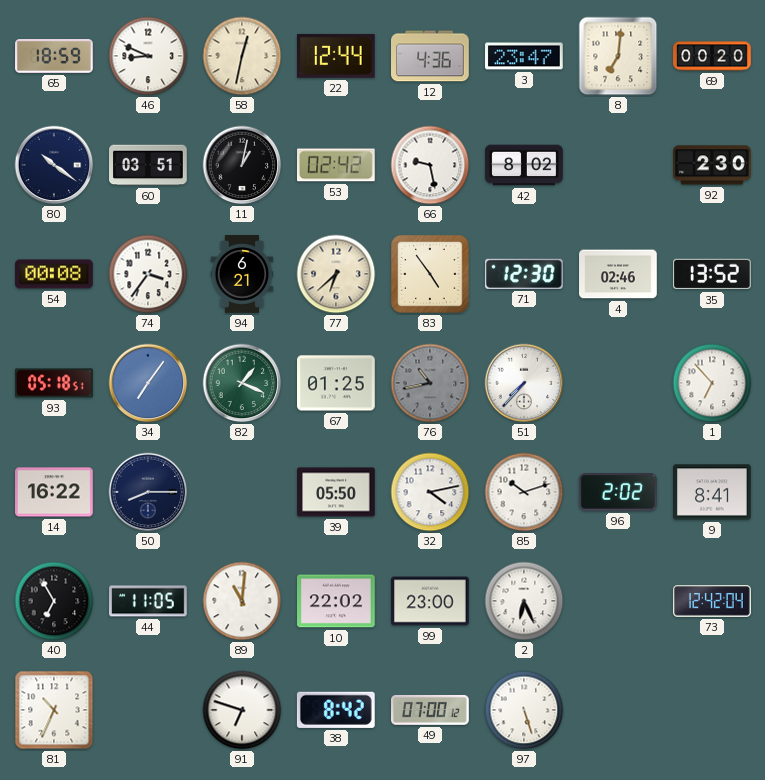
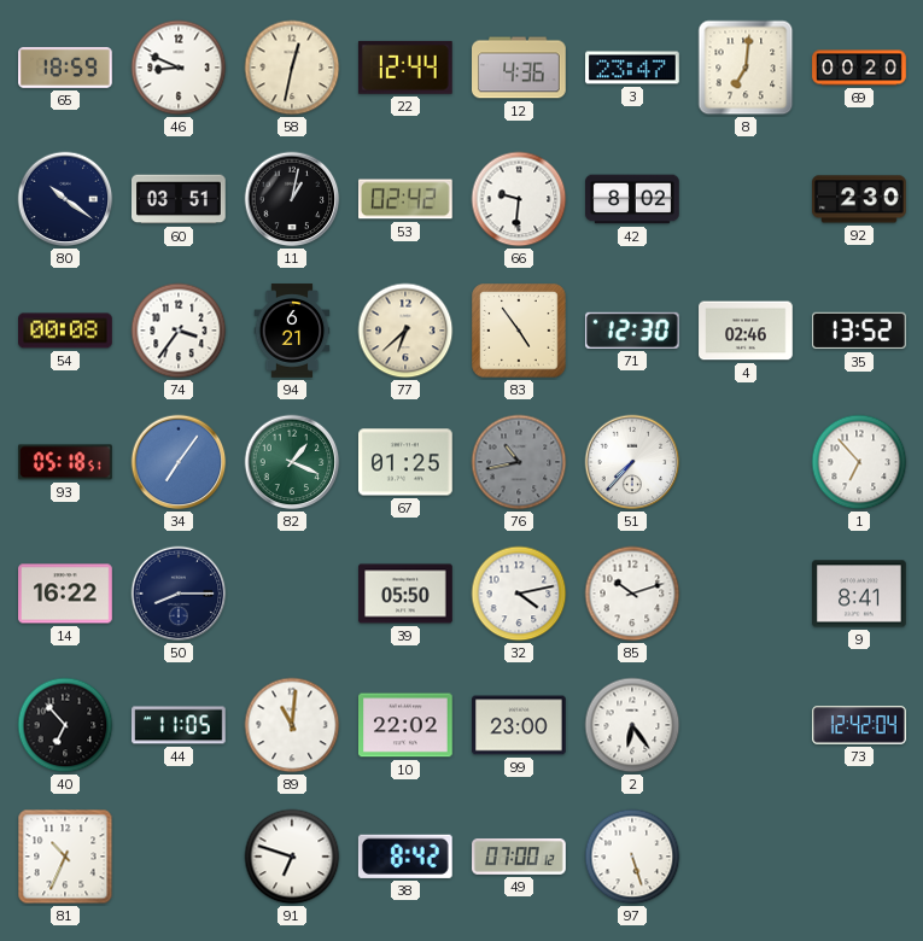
66: 9:28 -> 9:31
96: 2:02 -> none
40: 6:55 -> 6:53
2: 6:26 -> 6:24
